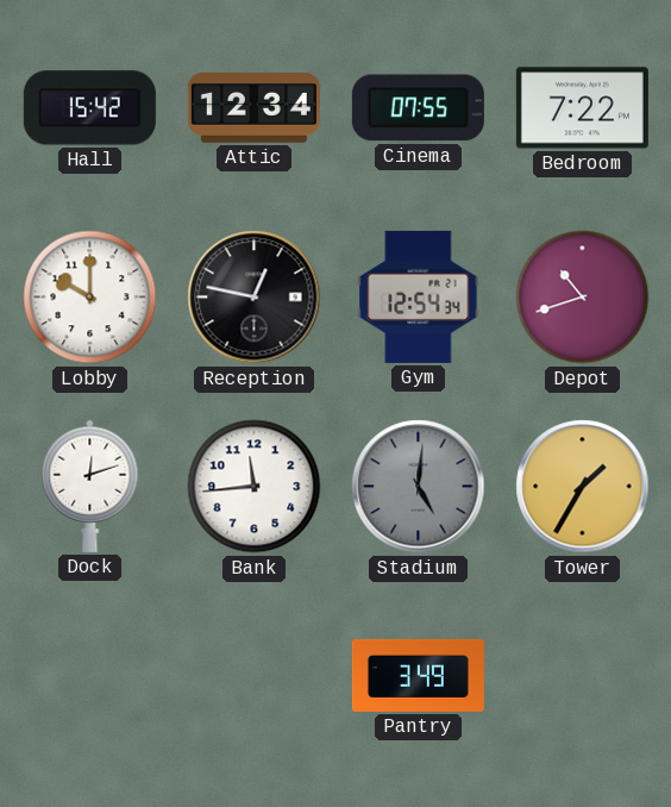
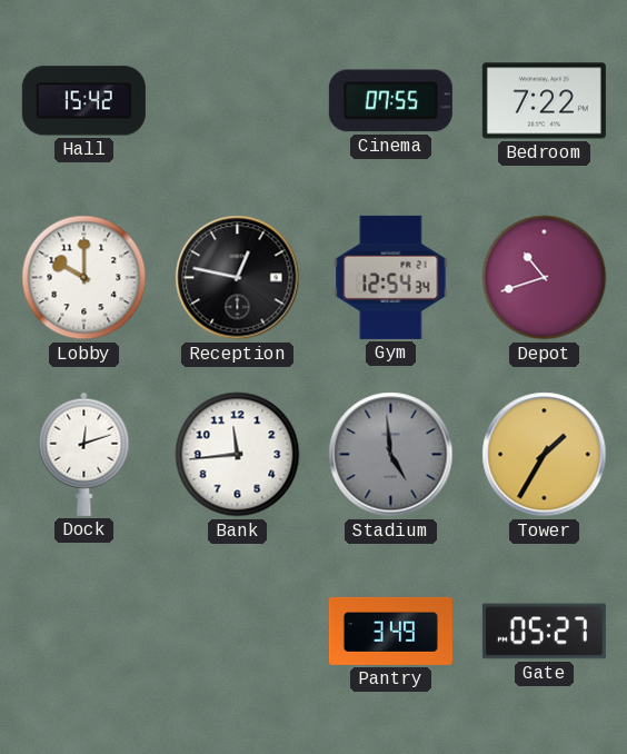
Attic: 12:34 -> none
Stadium: 5:01 -> 4:59
Gate: none -> 05:27
